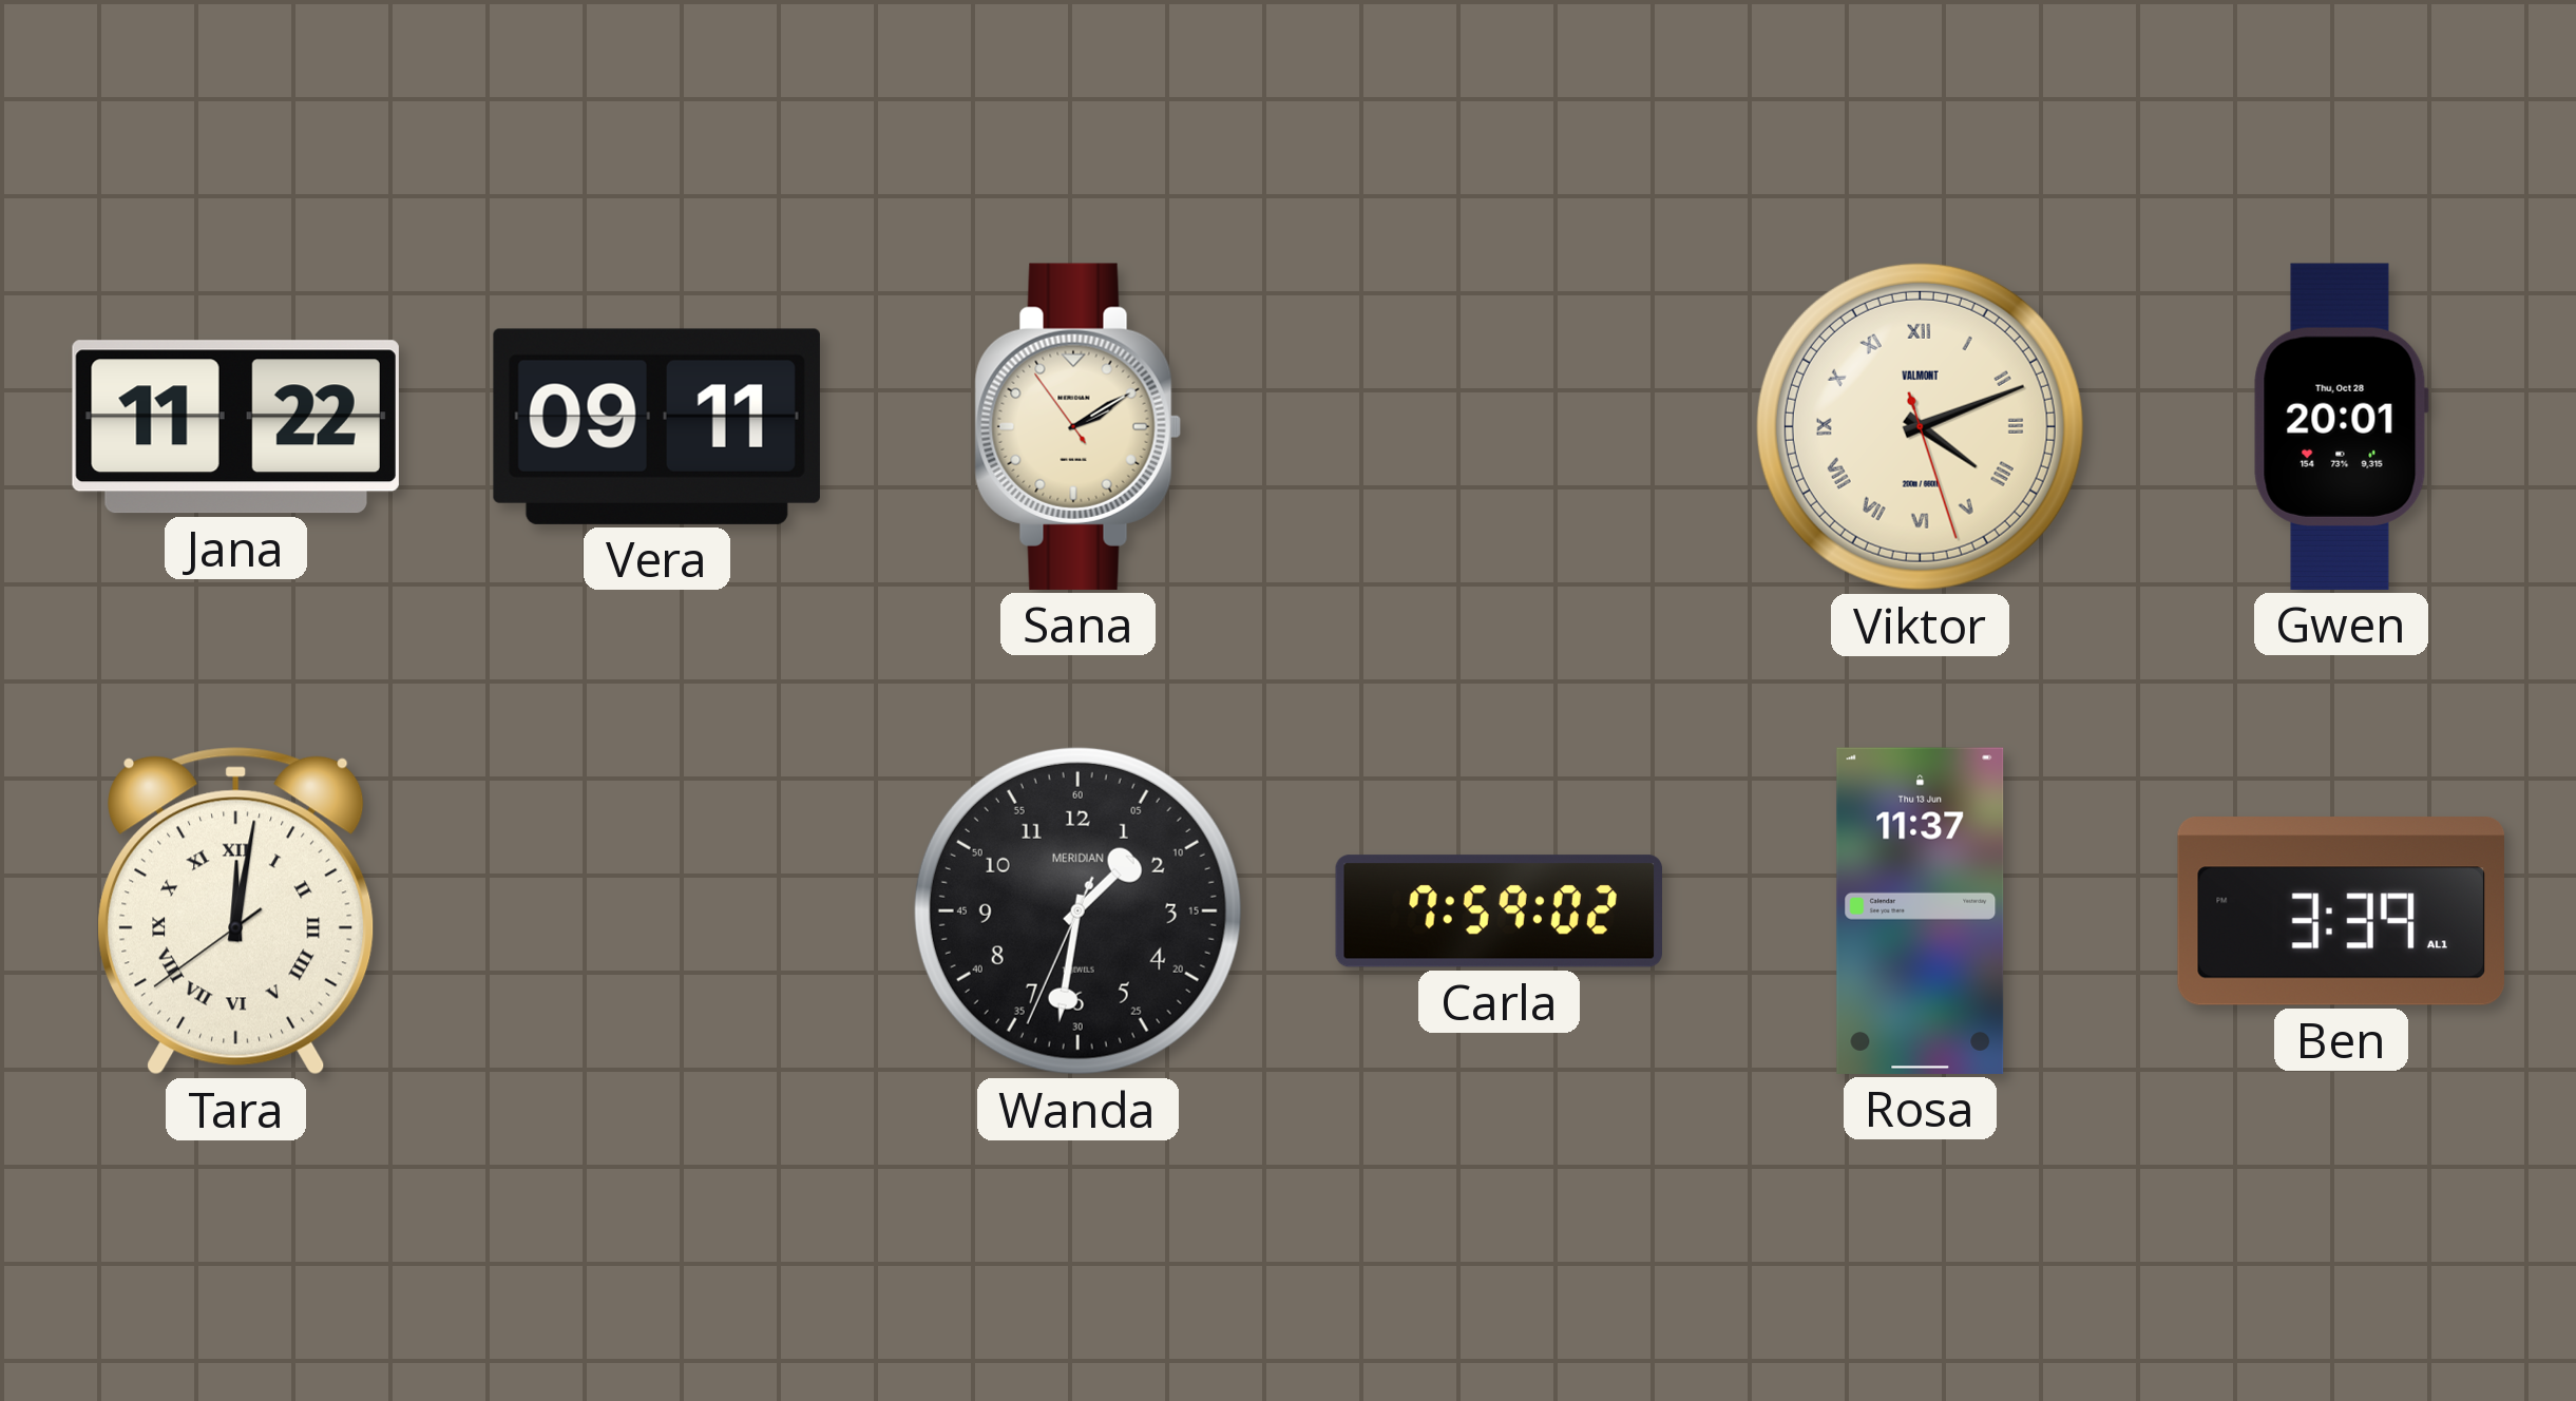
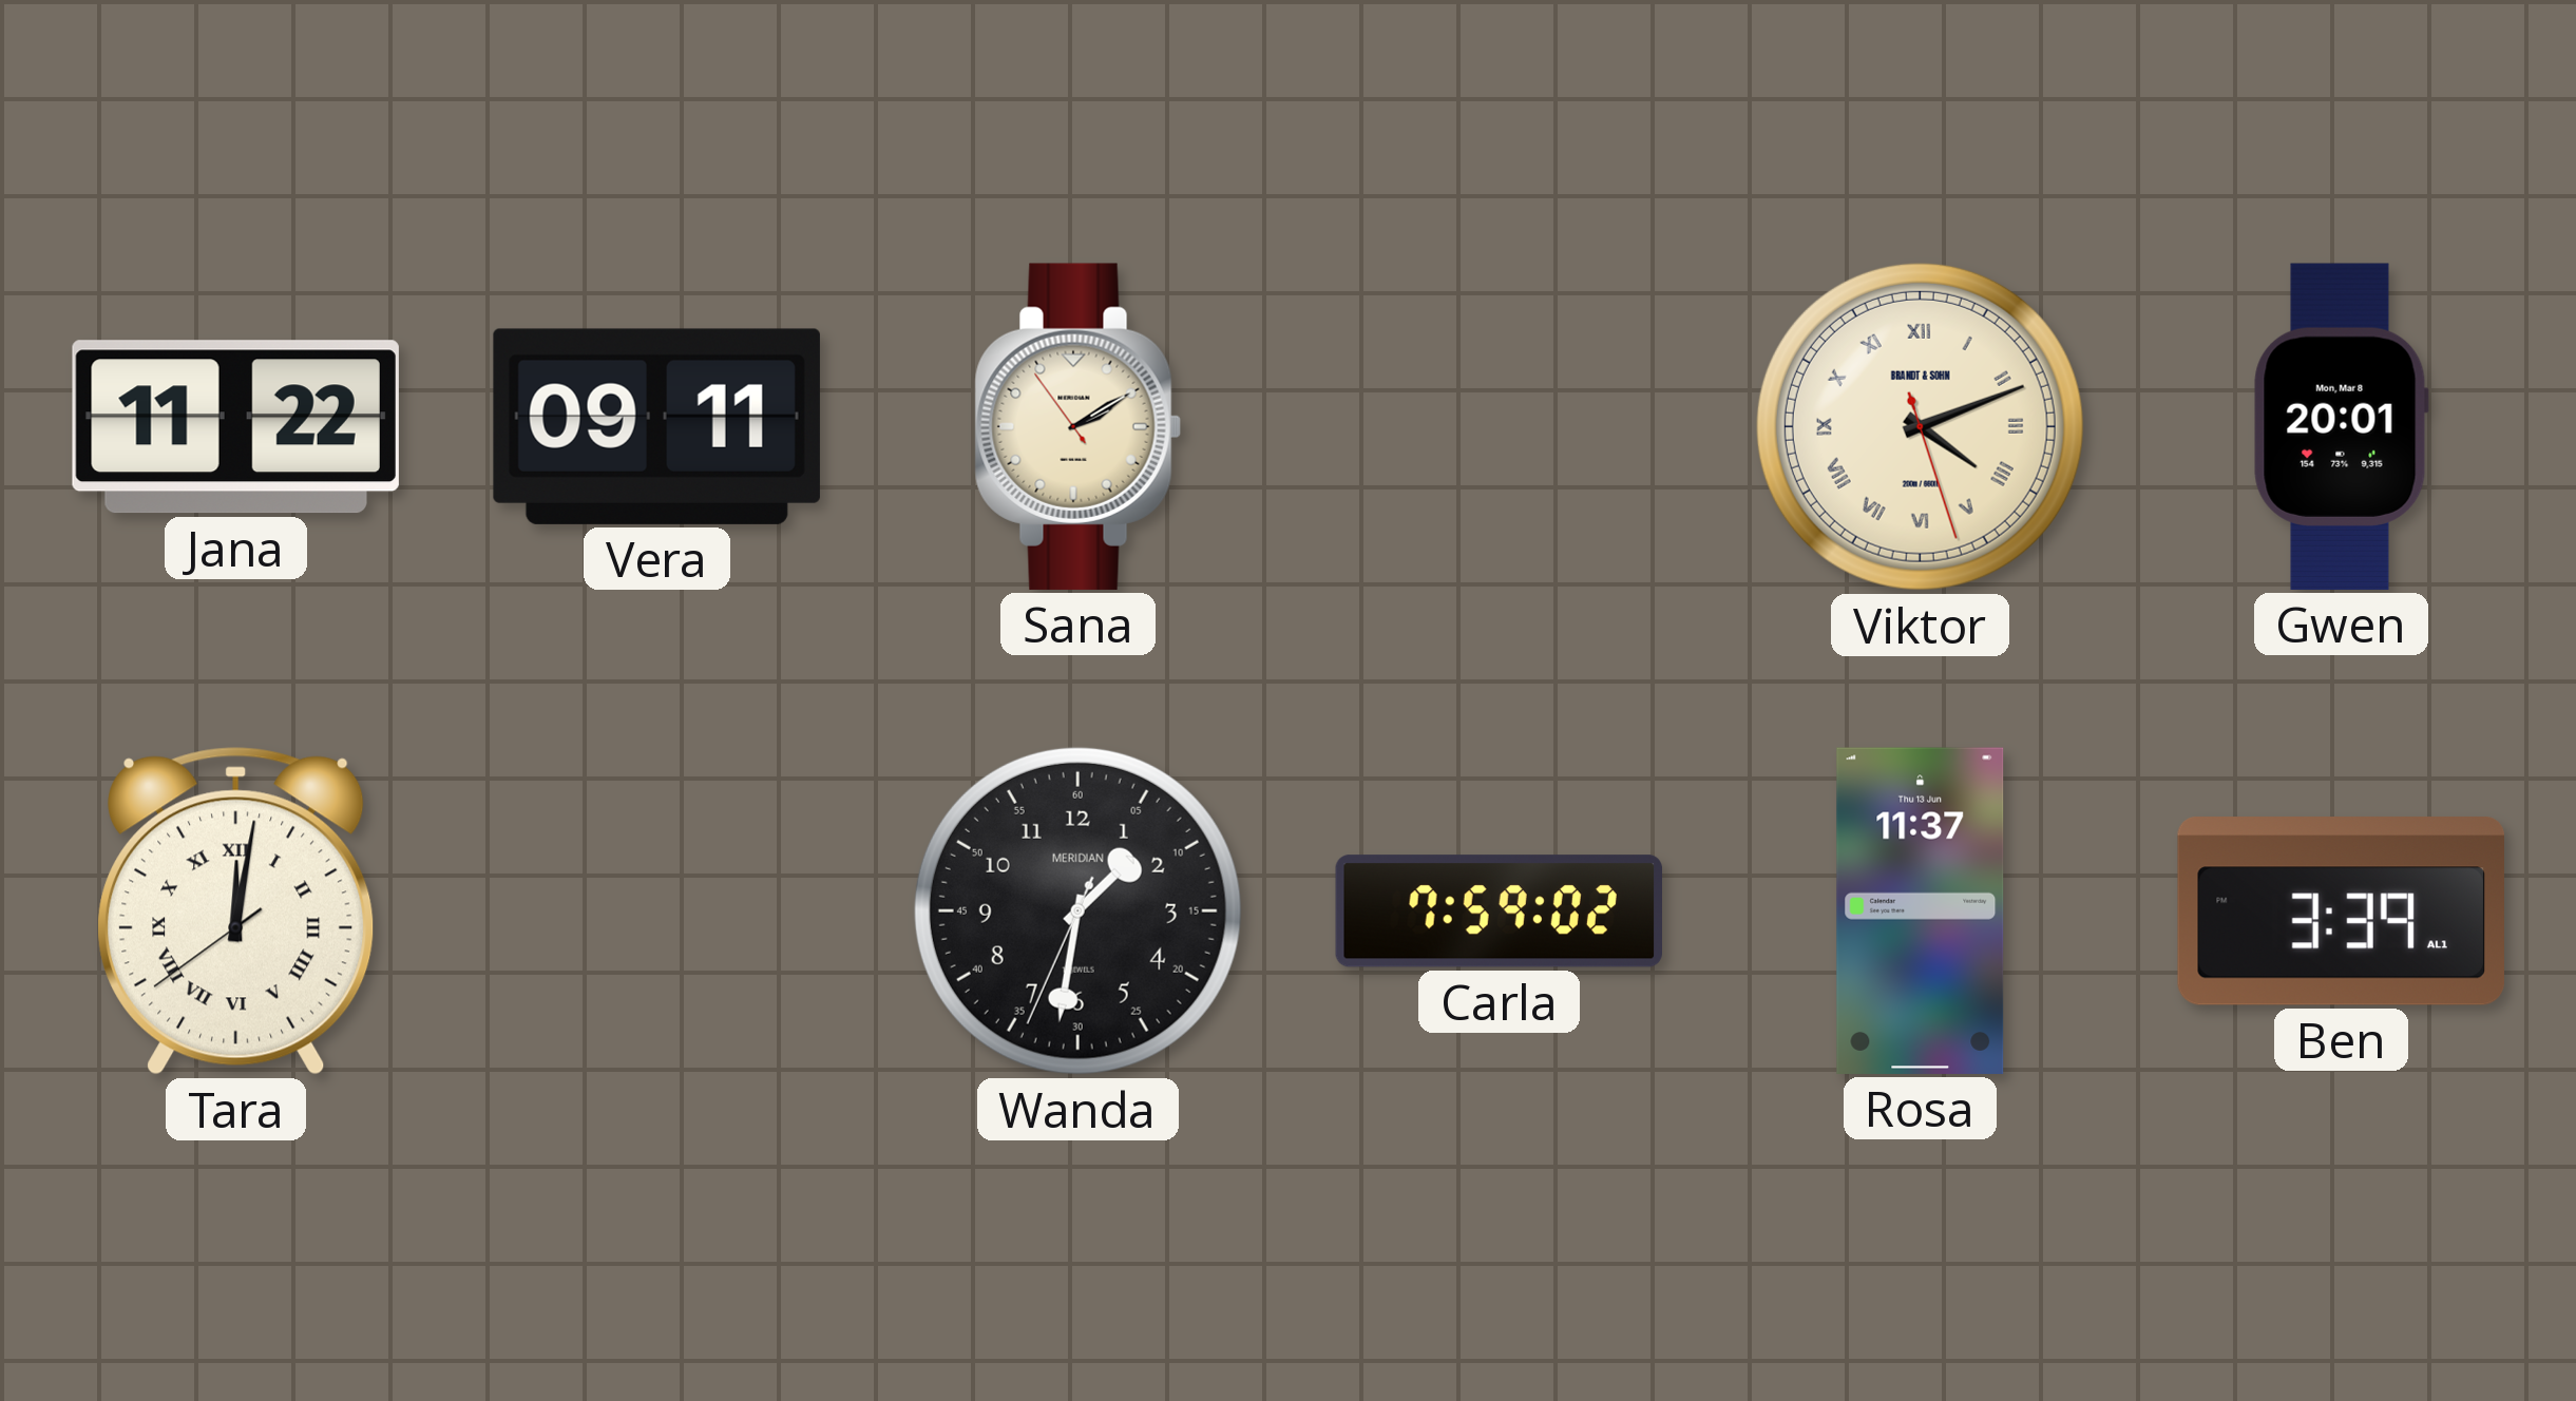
Viktor brand: VALMONT -> BRANDT & SOHN
Gwen date: Thu, Oct 28 -> Mon, Mar 8
